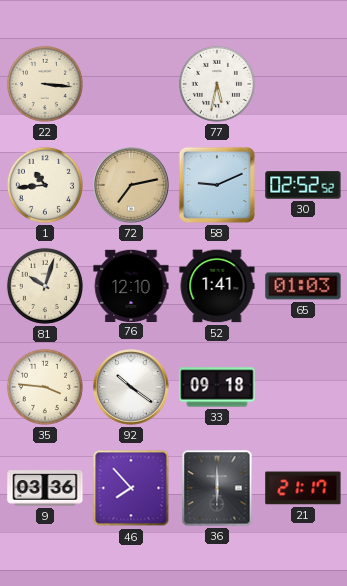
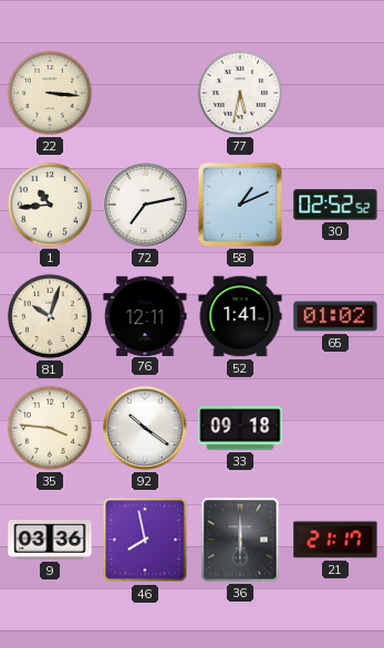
72 dial: champagne -> white
58: 9:11 -> 1:11
76: 12:10 -> 12:11
65: 01:03 -> 01:02
46: 7:53 -> 7:58
